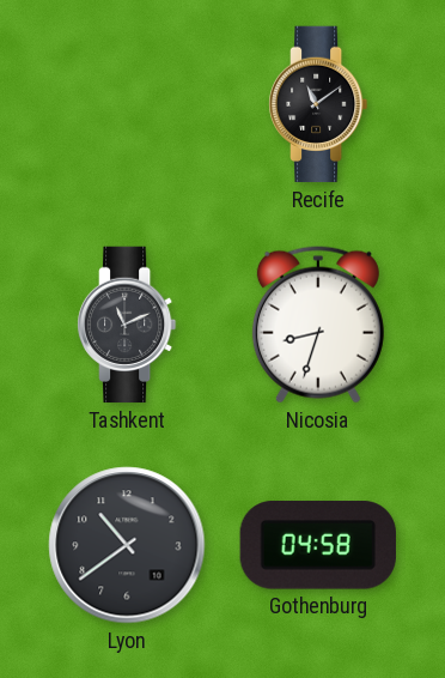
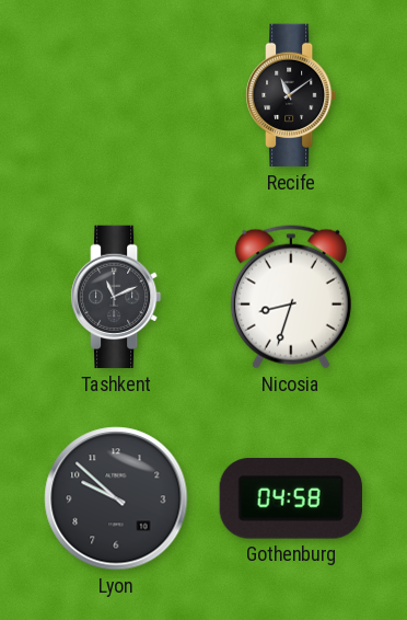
Lyon: 10:39 -> 9:52
